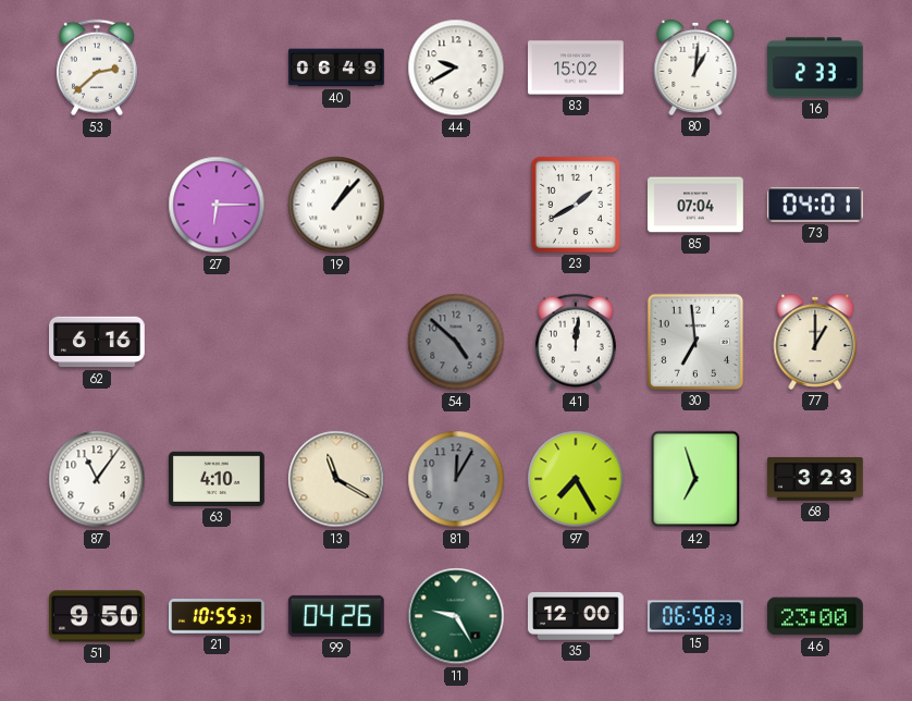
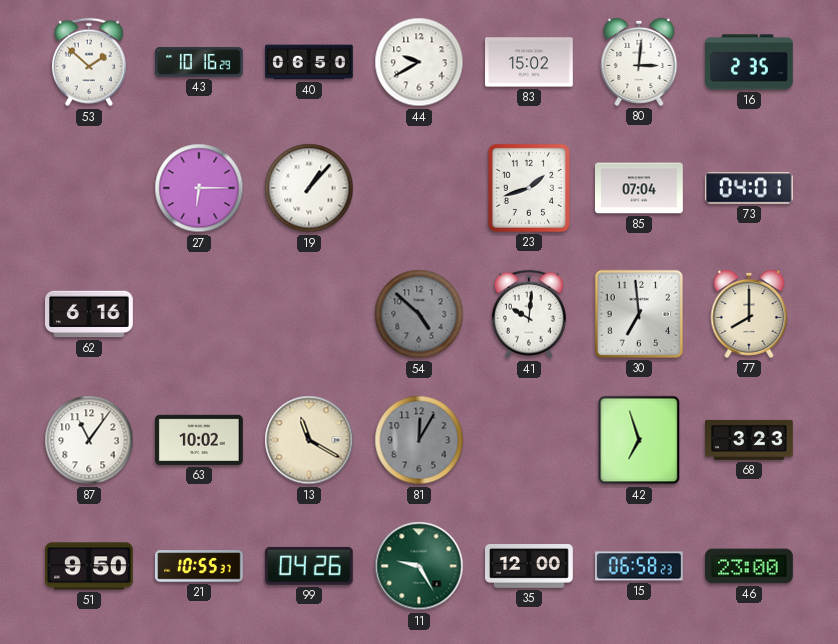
53: 2:38 -> 1:52
43: none -> 10:16
40: 06:49 -> 06:50
80: 1:01 -> 3:01
16: 2:33 -> 2:35
23: 1:40 -> 1:42
41: 12:01 -> 10:01
77: 1:00 -> 8:00
63: 4:10 -> 10:02
97: 7:25 -> none
